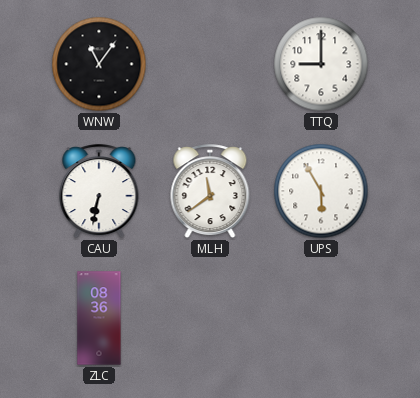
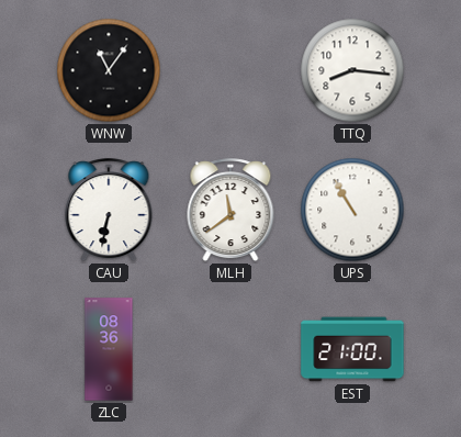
TTQ: 9:00 -> 8:16
UPS: 5:55 -> 10:55
EST: none -> 21:00
